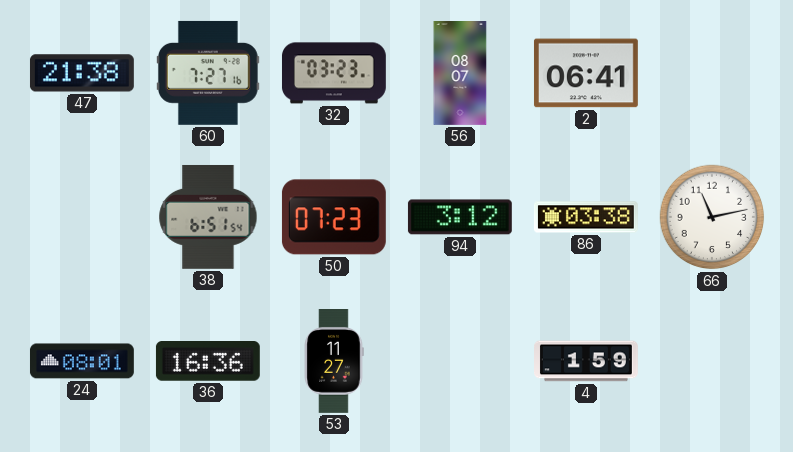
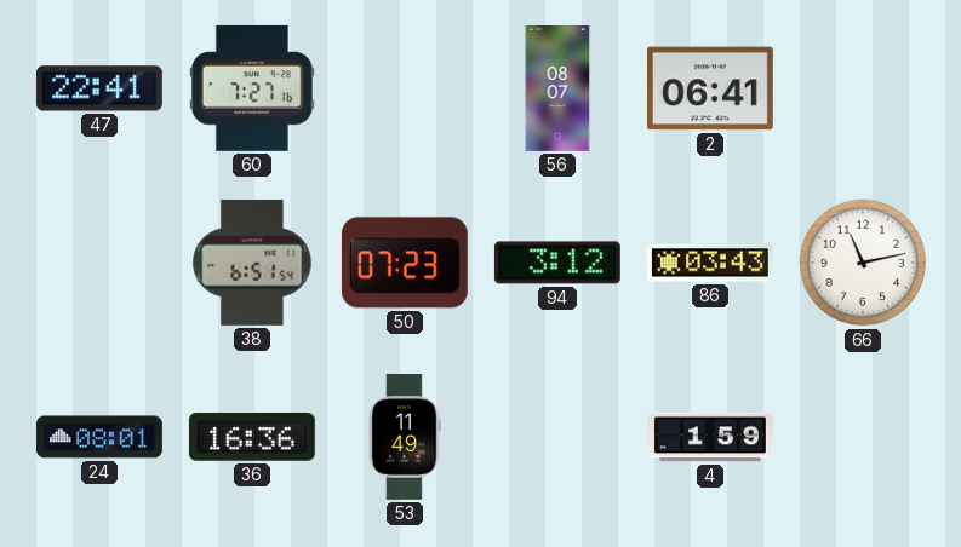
47: 21:38 -> 22:41
32: 03:23 -> none
86: 03:38 -> 03:43
53: 11:27 -> 11:49
